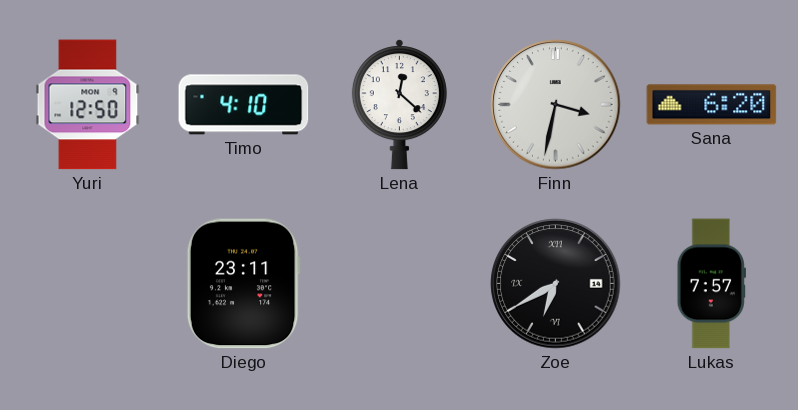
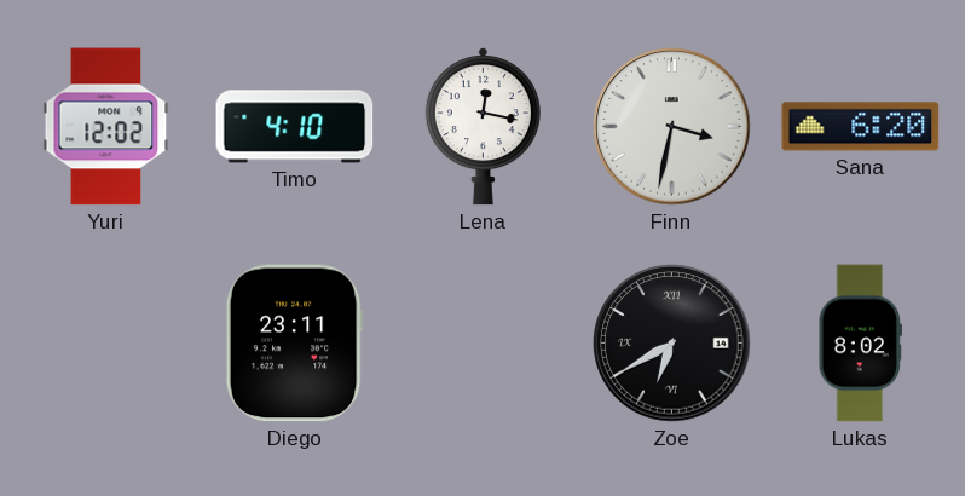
Yuri: 12:50 -> 12:02
Lena: 12:22 -> 12:17
Lukas: 7:57 -> 8:02
